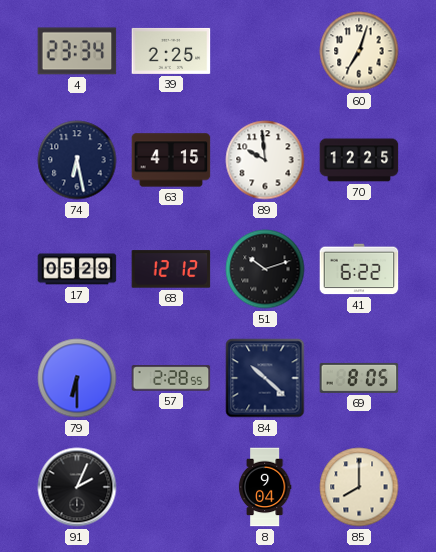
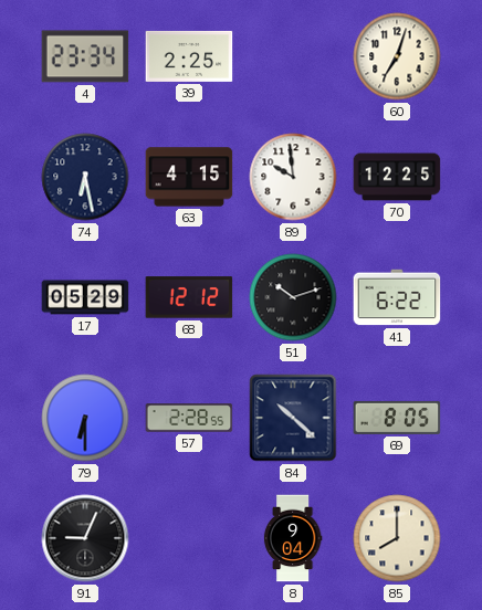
91: 2:04 -> 9:04
